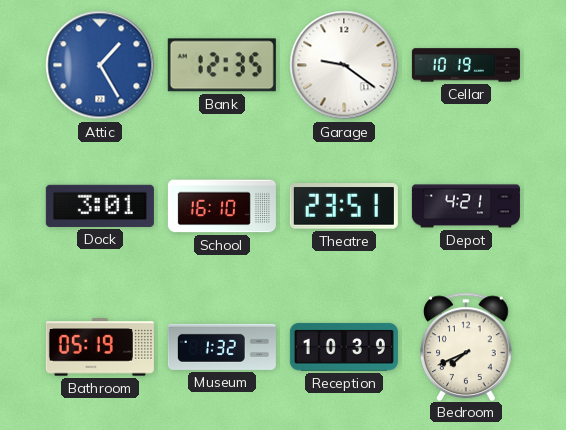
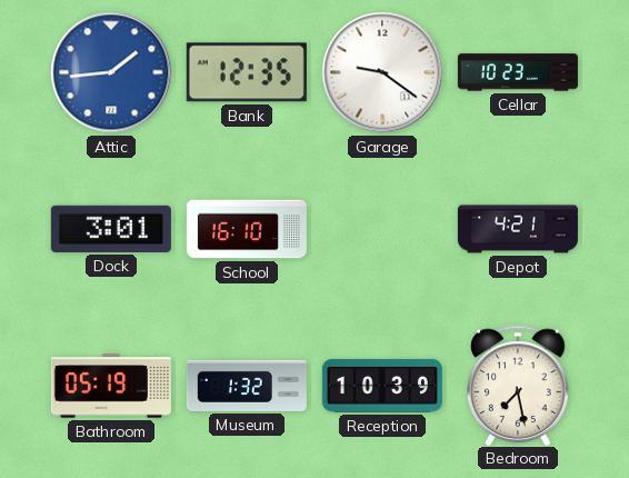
Attic: 1:25 -> 1:44
Cellar: 10:19 -> 10:23
Theatre: 23:51 -> none
Bedroom: 7:41 -> 7:28
